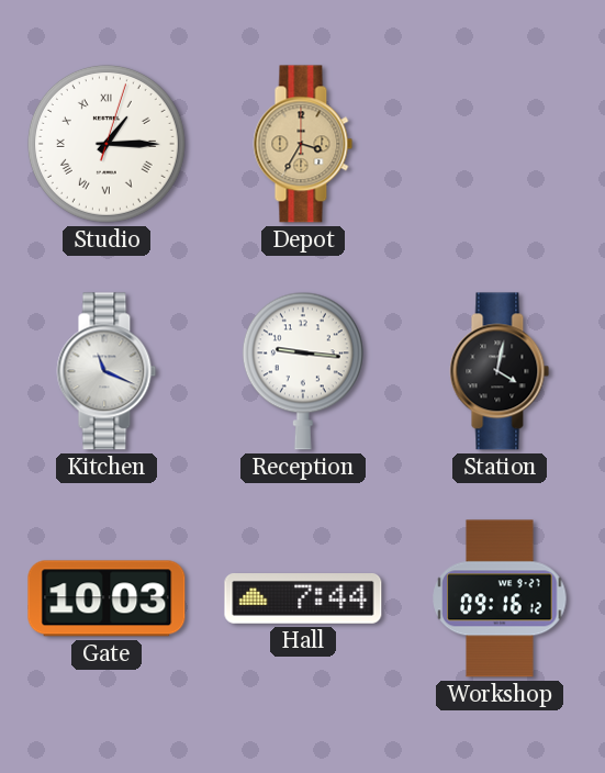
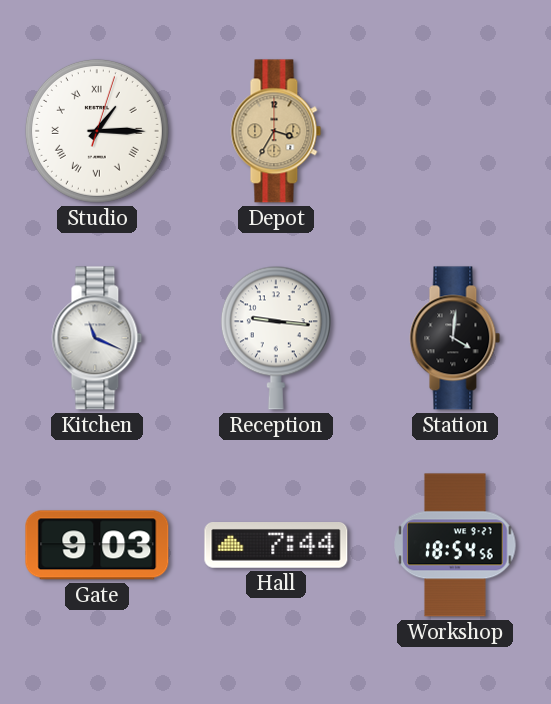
Station: 4:02 -> 4:01
Gate: 10:03 -> 9:03
Workshop: 09:16 -> 18:54
